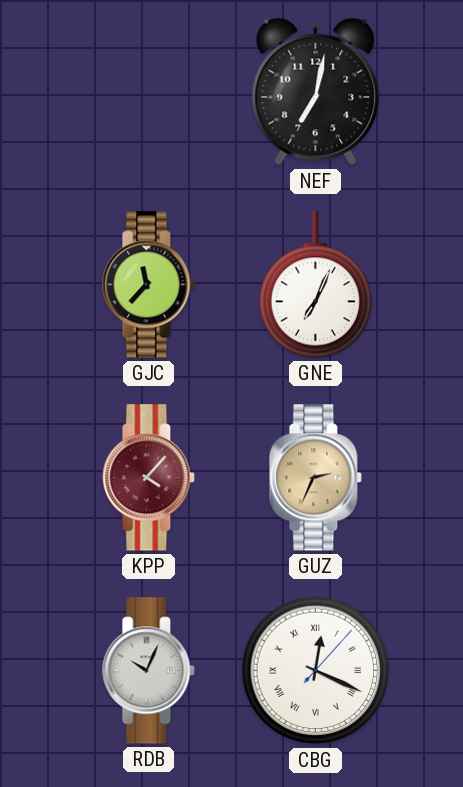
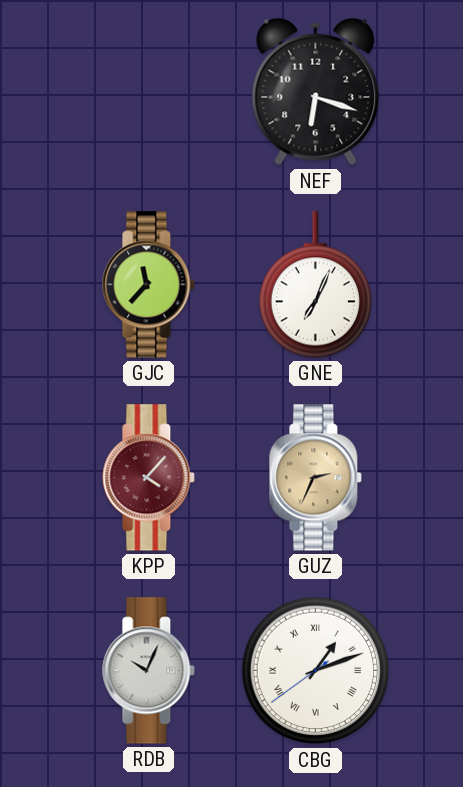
NEF: 7:02 -> 6:18
CBG: 12:19 -> 1:11
